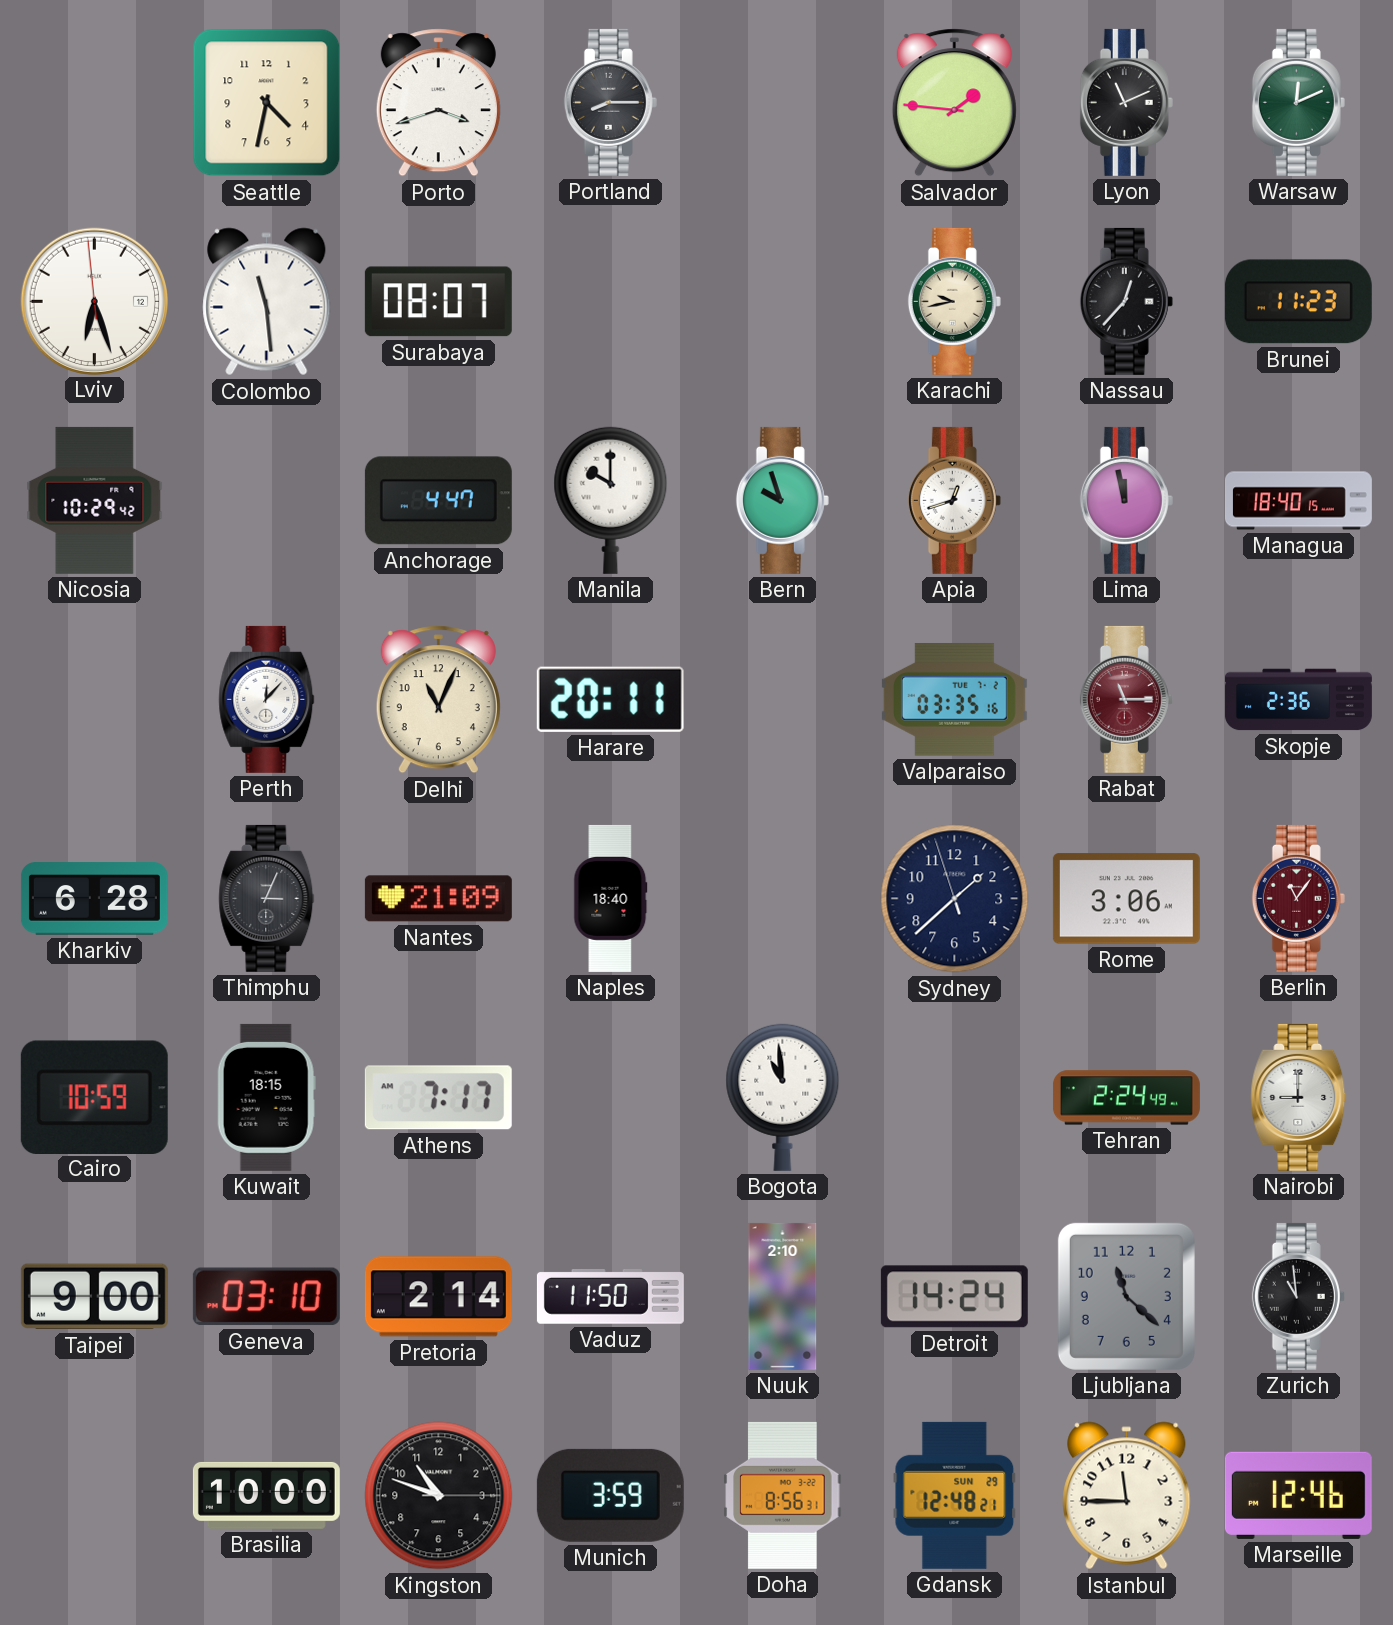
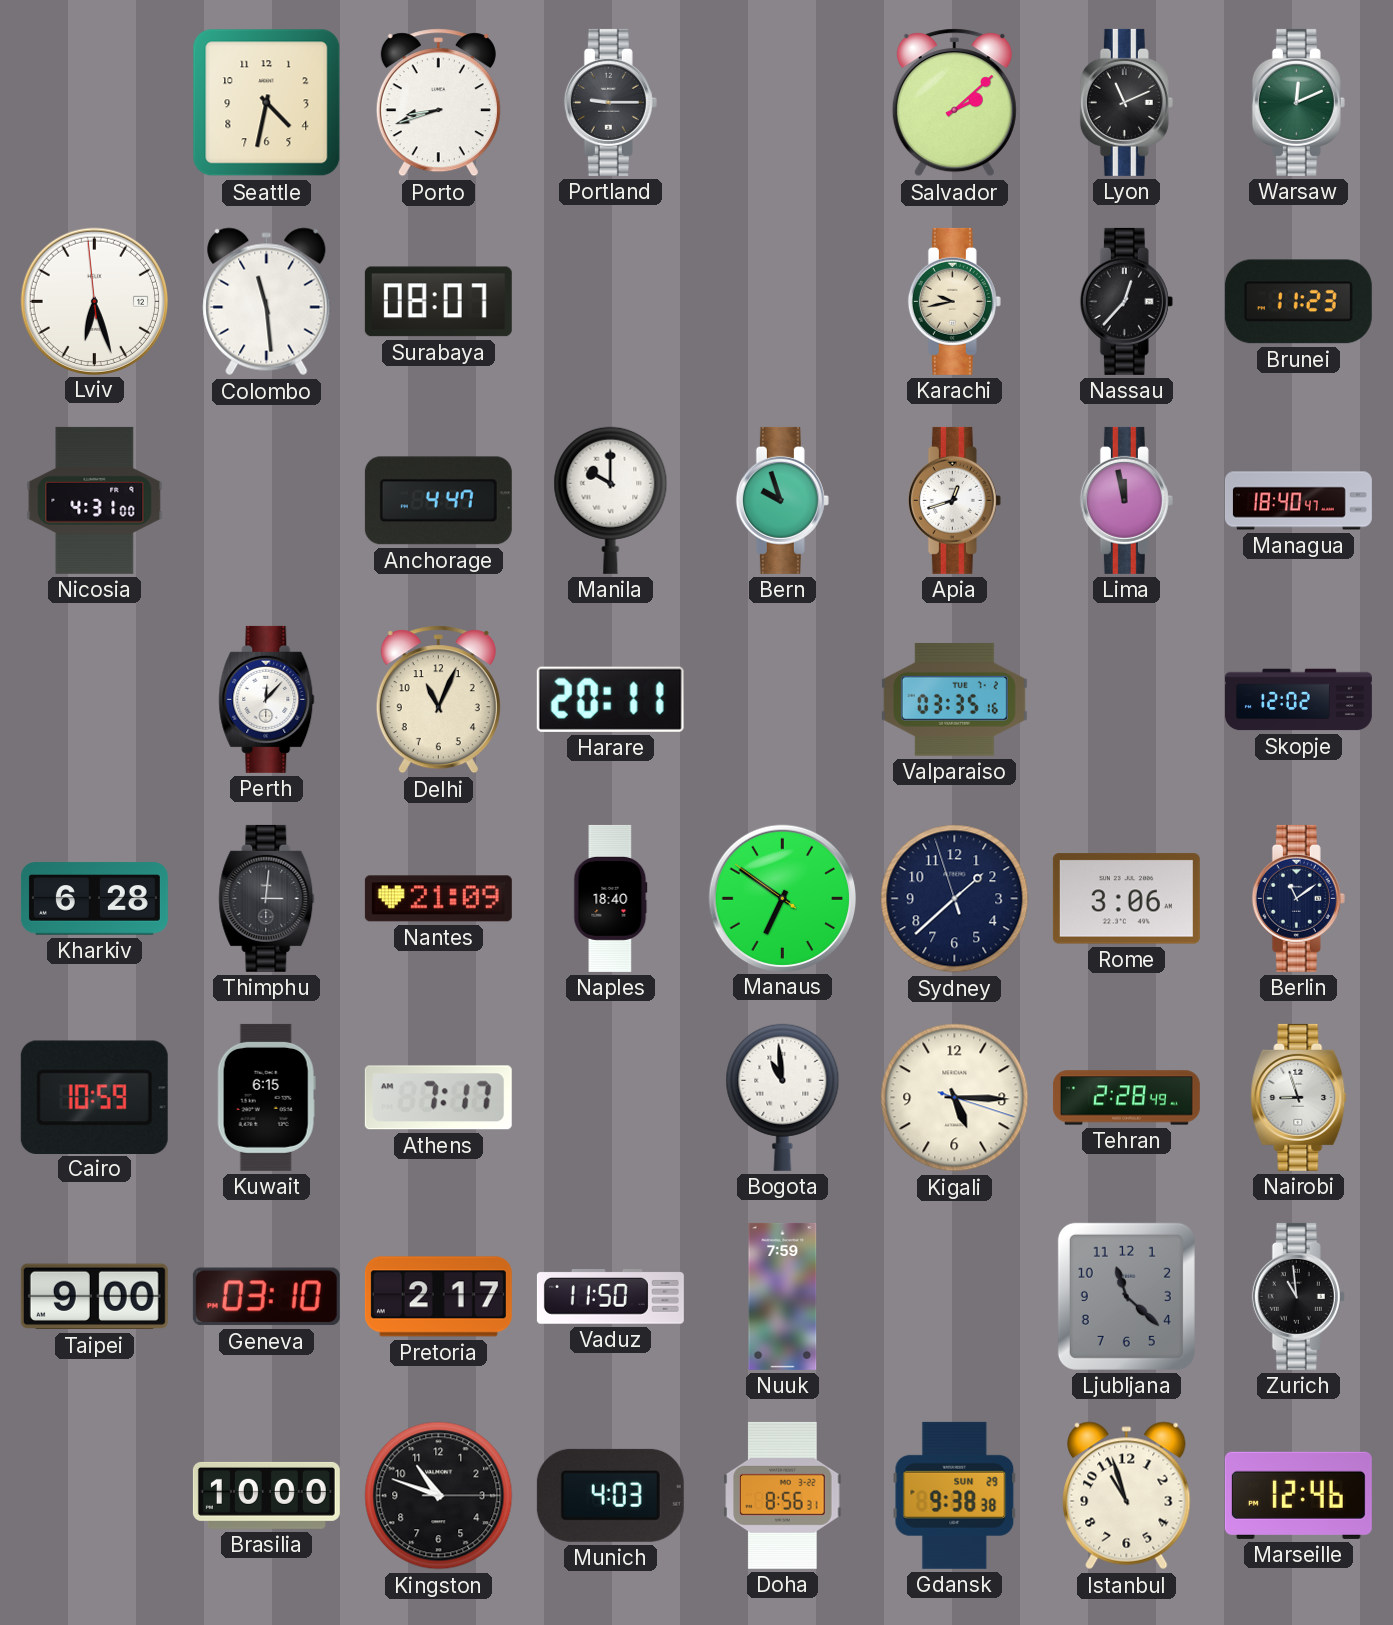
Porto: 3:42 -> 8:42
Portland: 8:15 -> 9:15
Salvador: 1:46 -> 2:08
Nicosia: 10:29 -> 4:31
Managua: 18:40:15 -> 18:40:47
Rabat: 11:15 -> none
Skopje: 2:36 -> 12:02
Thimphu: 3:04 -> 3:01
Manaus: none -> 6:50
Berlin: 11:06 -> 11:09
Berlin dial: burgundy -> navy
Kuwait: 18:15 -> 6:15
Kigali: none -> 5:15
Tehran: 2:24 -> 2:28
Nairobi: 9:00 -> 8:57
Pretoria: 2:14 -> 2:17
Nuuk: 2:10 -> 7:59
Detroit: 14:24 -> none
Munich: 3:59 -> 4:03
Gdansk: 12:48 -> 9:38
Istanbul: 11:45 -> 10:57
